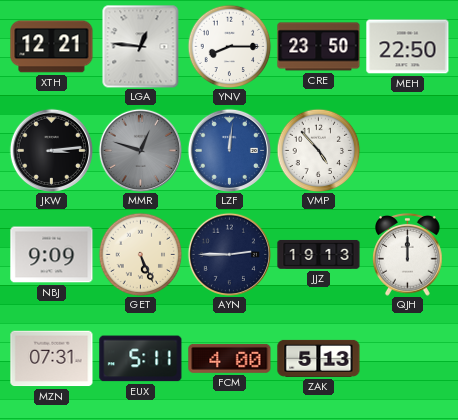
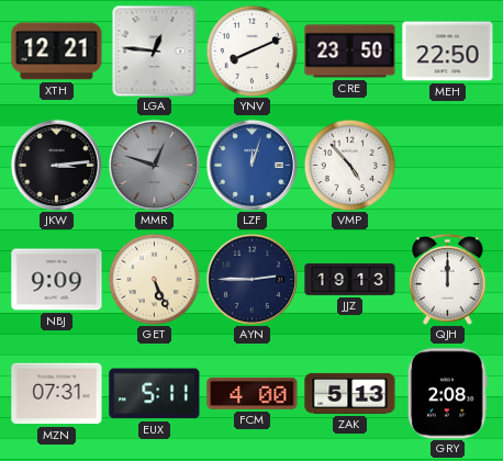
YNV: 8:15 -> 8:11
LZF: 12:01 -> 12:03
GRY: none -> 2:08
